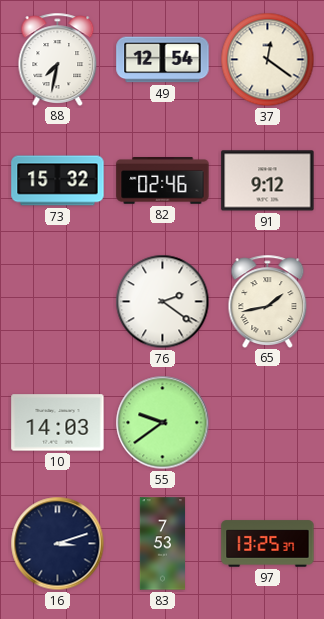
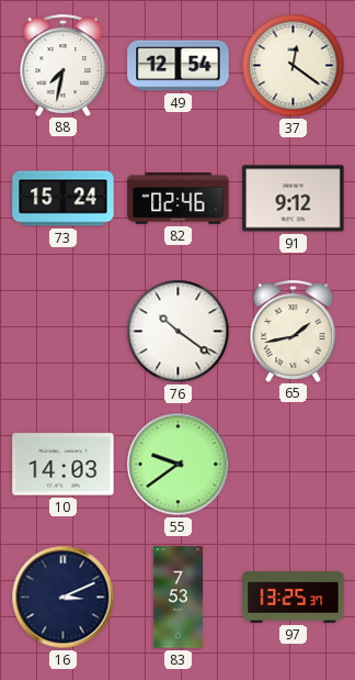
73: 15:32 -> 15:24
76: 2:21 -> 10:21
16: 3:12 -> 3:11
